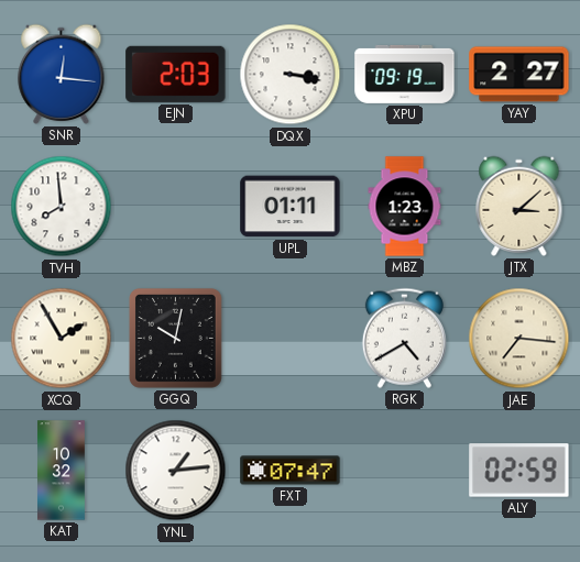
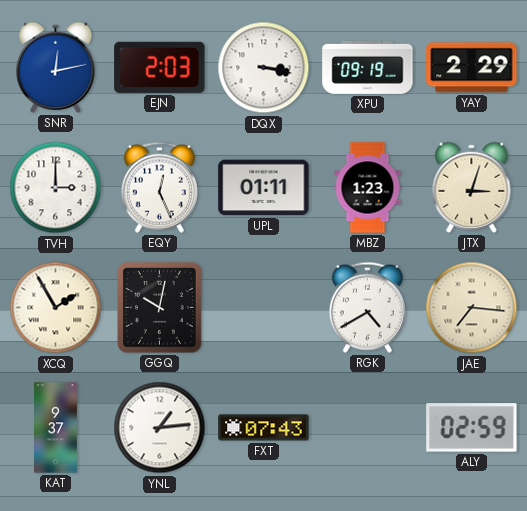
SNR: 12:16 -> 12:13
YAY: 2:27 -> 2:29
TVH: 7:59 -> 3:00
EQY: none -> 12:26
JTX: 3:08 -> 3:03
KAT: 10:32 -> 9:37
FXT: 07:47 -> 07:43
